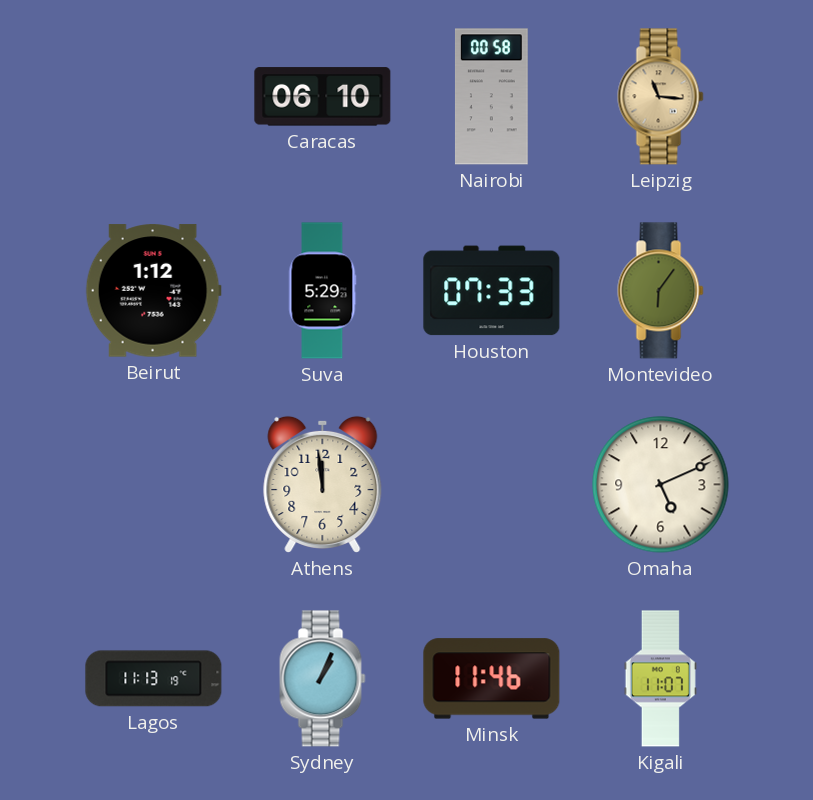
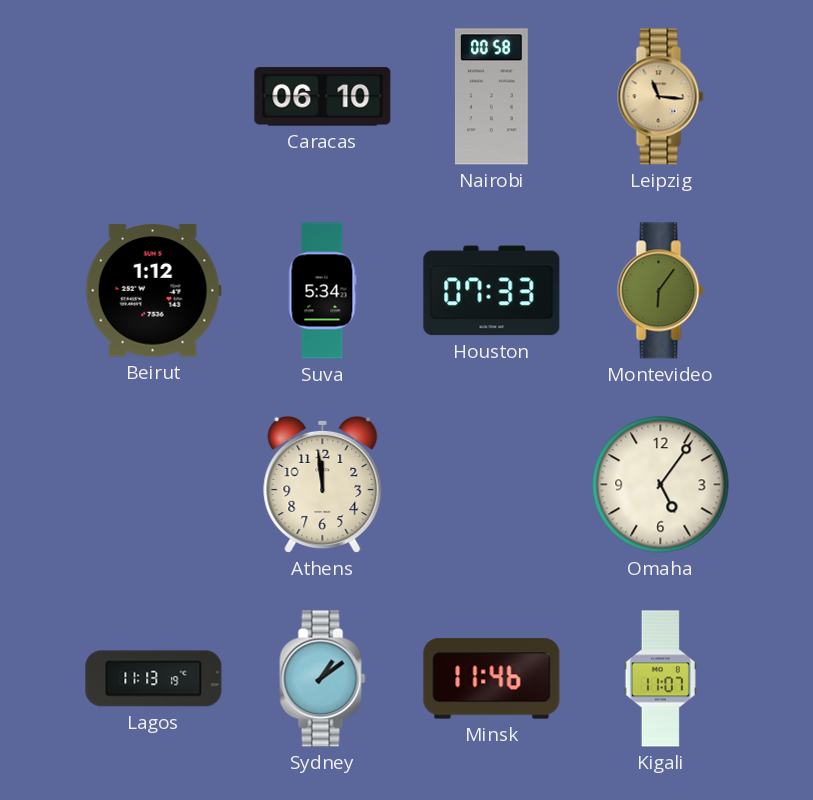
Suva: 5:29 -> 5:34
Omaha: 5:11 -> 5:06
Sydney: 1:04 -> 1:09
